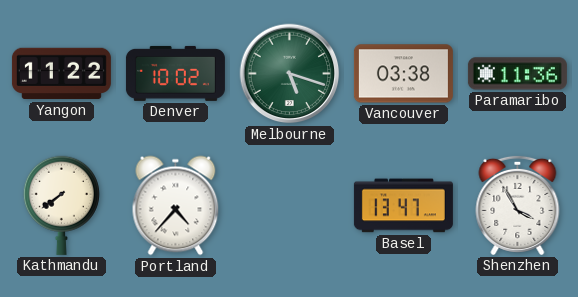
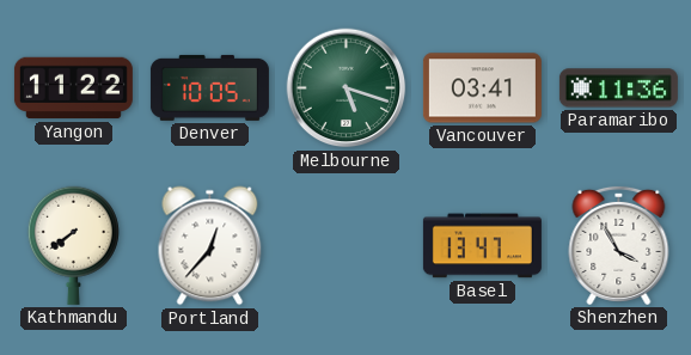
Denver: 10:02 -> 10:05
Vancouver: 03:38 -> 03:41
Portland: 4:37 -> 12:37
